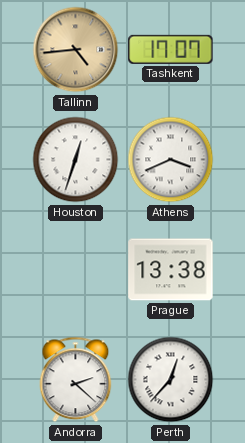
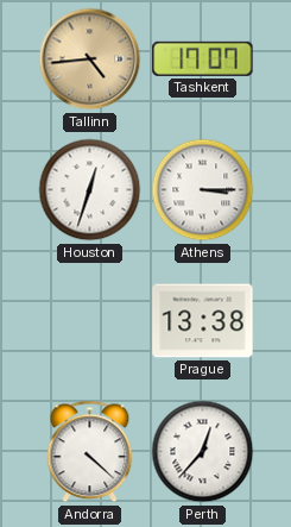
Athens: 3:41 -> 3:15
Andorra: 2:22 -> 4:22
